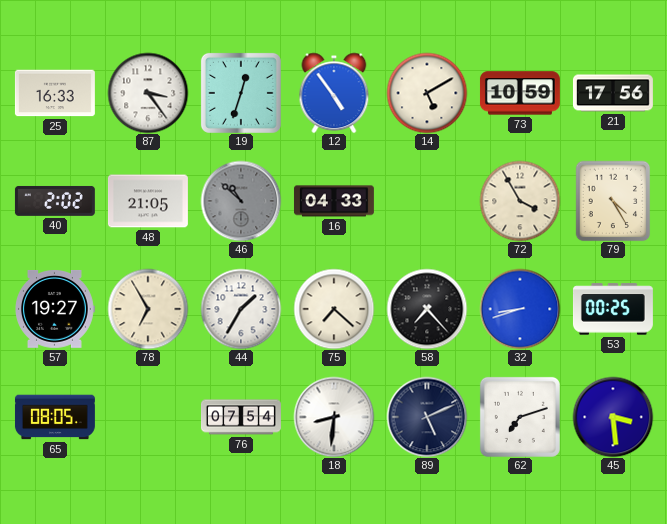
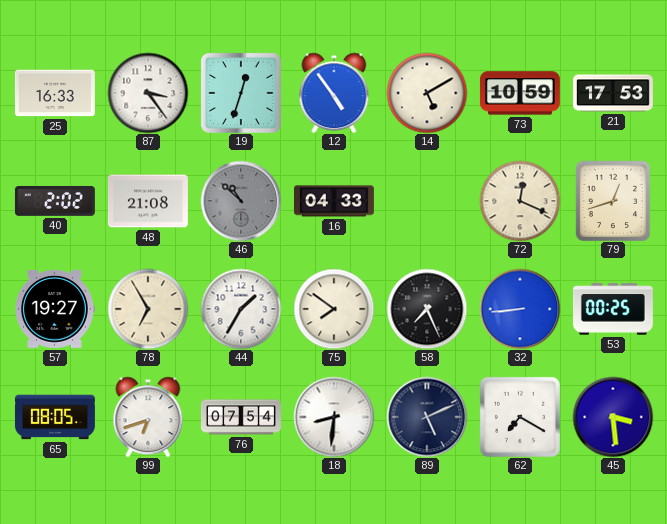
21: 17:56 -> 17:53
48: 21:05 -> 21:08
72: 3:55 -> 12:19
79: 4:25 -> 12:42
75: 7:22 -> 7:51
58: 7:23 -> 7:26
32: 8:42 -> 8:44
99: none -> 6:42
62: 7:12 -> 7:20
